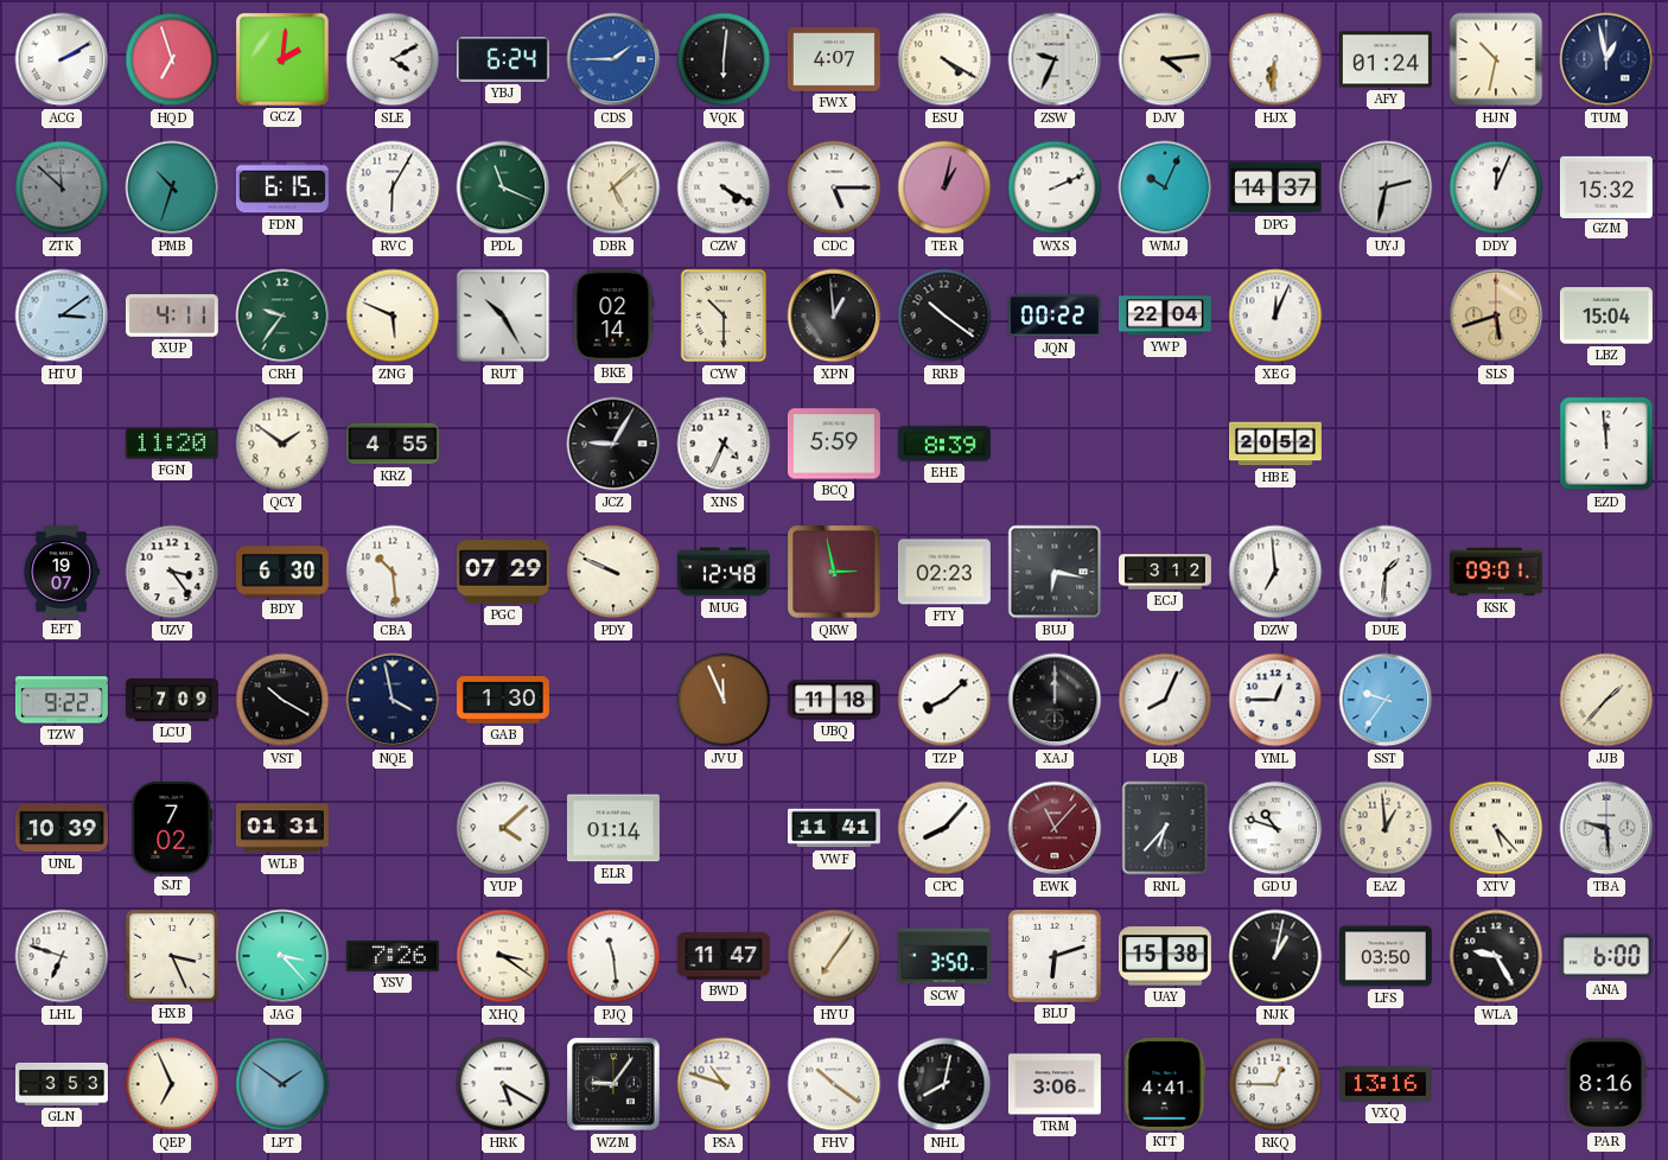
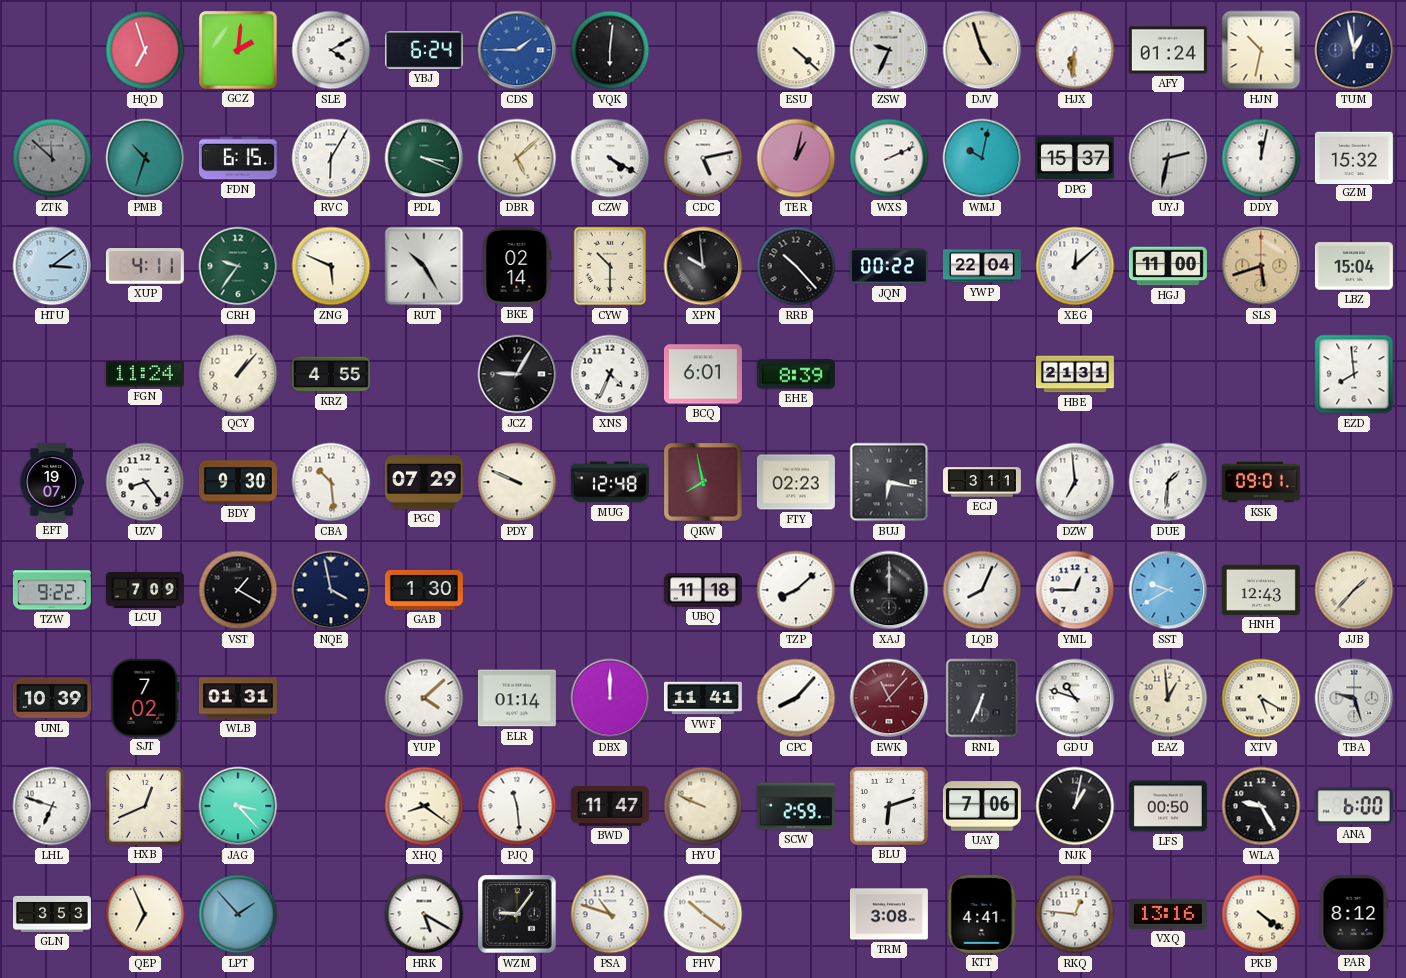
ACG: 2:10 -> none
FWX: 4:07 -> none
ESU: 4:20 -> 4:22
DJV: 4:14 -> 4:57
PDL: 11:19 -> 3:19
CDC: 5:15 -> 5:13
WMJ: 10:04 -> 10:02
DPG: 14:37 -> 15:37
DDY: 12:04 -> 12:02
XPN: 12:59 -> 9:59
RRB: 10:21 -> 10:23
XEG: 12:04 -> 12:08
HGJ: none -> 11:00
FGN: 11:20 -> 11:24
QCY: 1:51 -> 1:07
BCQ: 5:59 -> 6:01
HBE: 20:52 -> 21:31
EZD: 11:59 -> 7:59
UZV: 3:24 -> 8:24
BDY: 6:30 -> 9:30
QKW: 2:58 -> 7:58
ECJ: 3:12 -> 3:11
VST: 10:20 -> 1:20
JVU: 11:56 -> none
SST: 9:36 -> 9:40
HNH: none -> 12:43
DBX: none -> 12:00
RNL: 6:37 -> 6:34
XTV: 5:23 -> 5:20
TBA: 9:29 -> 9:27
HXB: 3:26 -> 12:41
YSV: 7:26 -> none
XHQ: 3:21 -> 8:21
HYU: 7:06 -> 9:49
SCW: 3:50 -> 2:59
UAY: 15:38 -> 7:06
LFS: 03:50 -> 00:50
LPT: 1:51 -> 1:53
NHL: 8:02 -> none
TRM: 3:06 -> 3:08
RKQ: 12:45 -> 12:46
PKB: none -> 4:21
PAR: 8:16 -> 8:12
